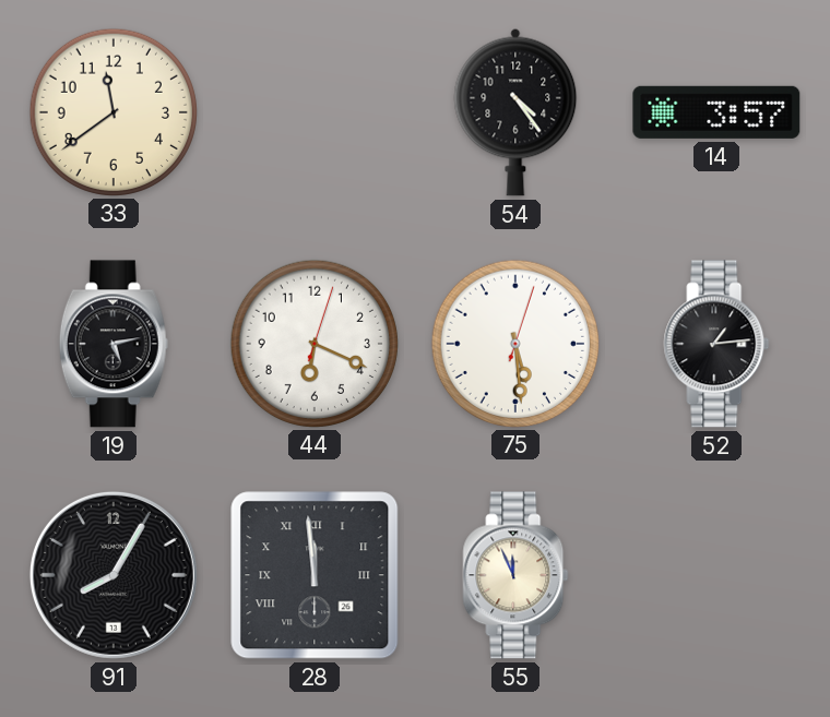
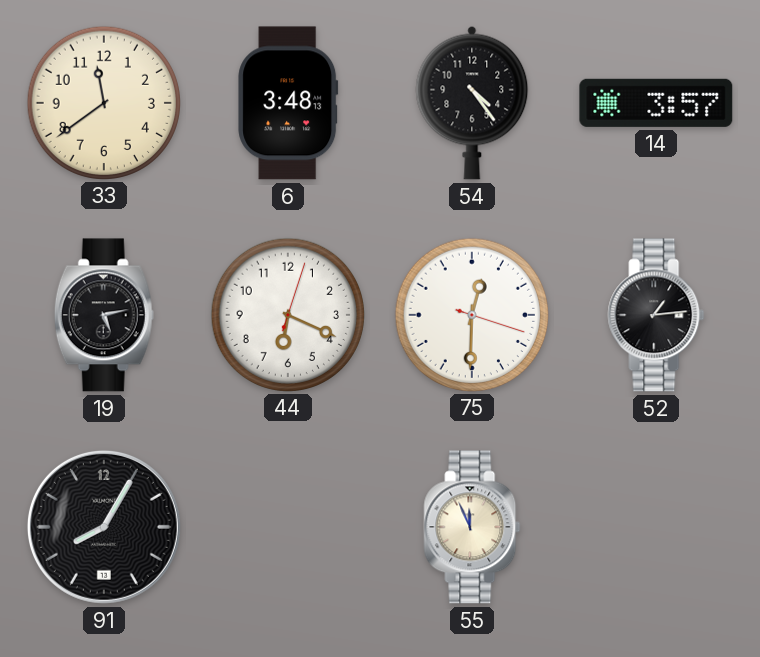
6: none -> 3:48
75: 5:29 -> 12:30
28: 11:59 -> none
